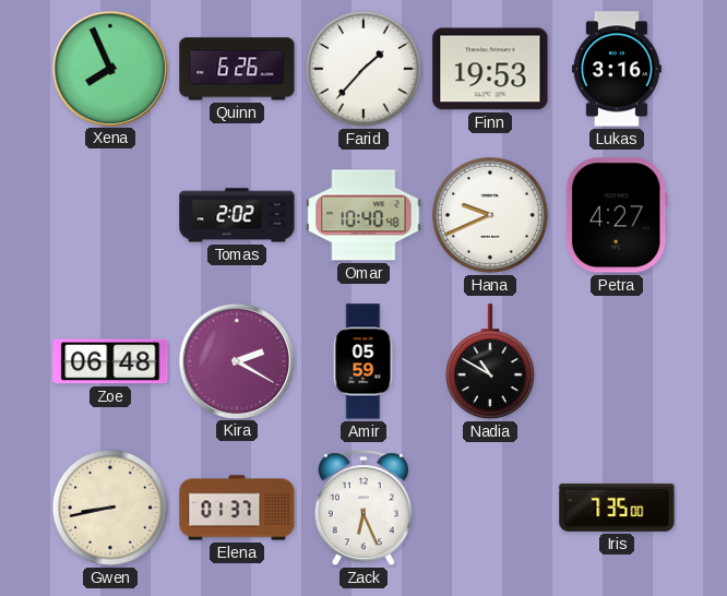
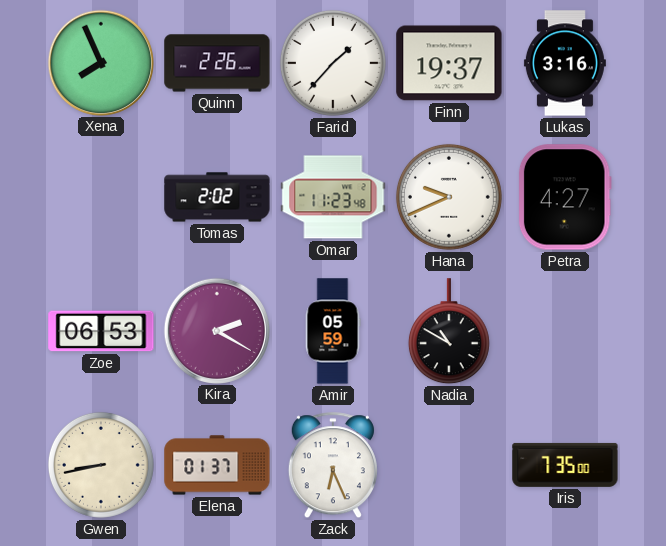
Quinn: 6:26 -> 2:26
Finn: 19:53 -> 19:37
Omar: 10:40 -> 11:23
Zoe: 06:48 -> 06:53
